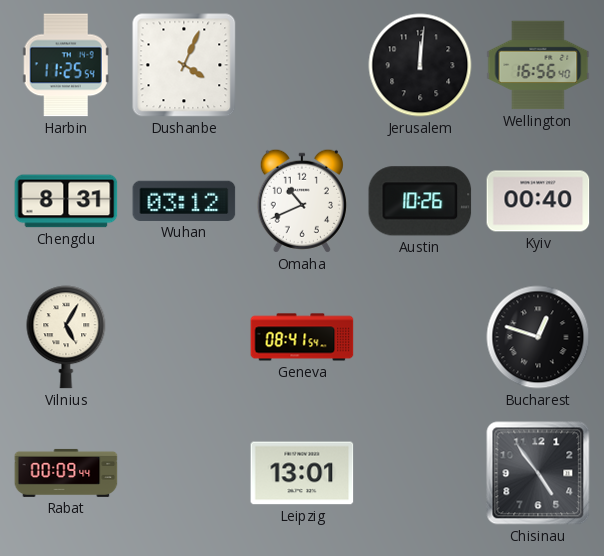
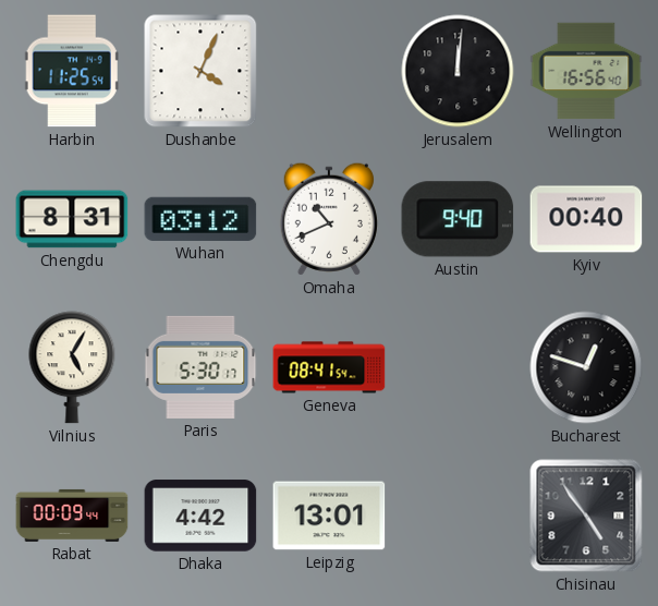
Austin: 10:26 -> 9:40
Paris: none -> 5:30
Dhaka: none -> 4:42
